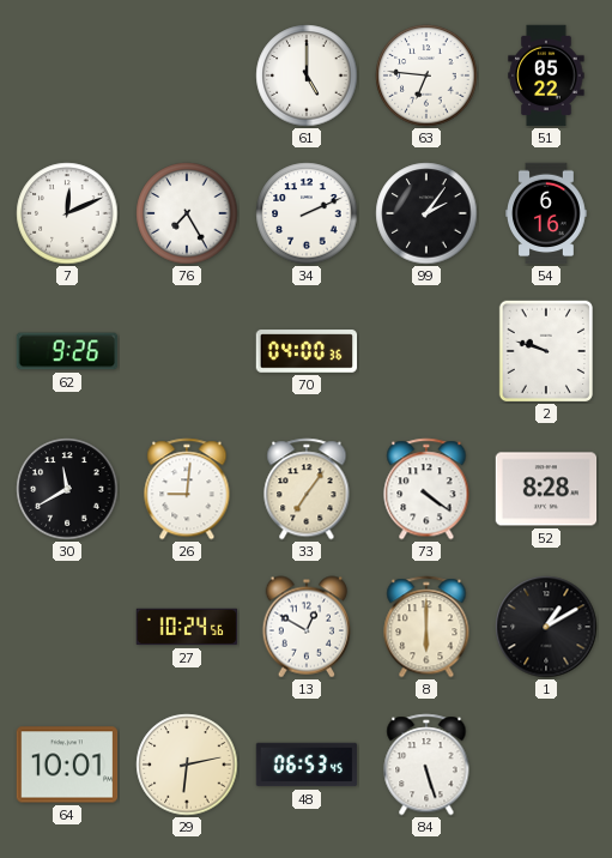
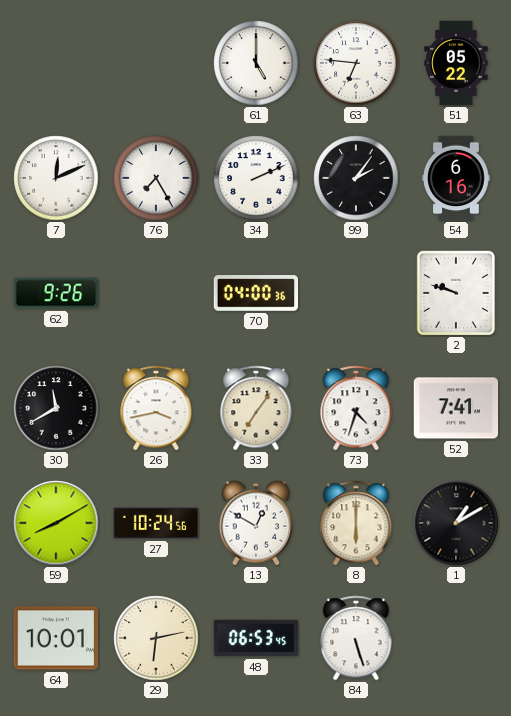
26: 9:01 -> 3:43
73: 4:21 -> 4:33
52: 8:28 -> 7:41
59: none -> 8:10
